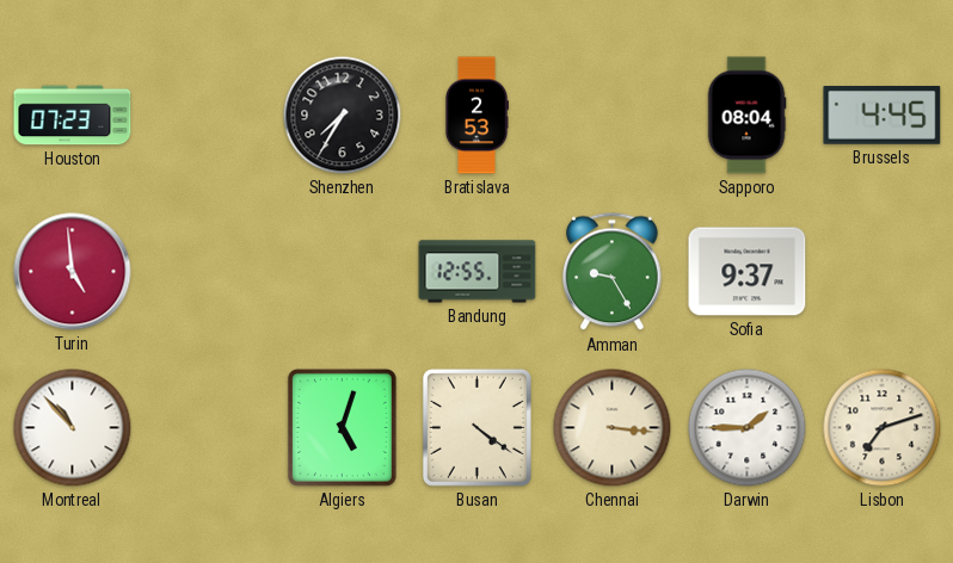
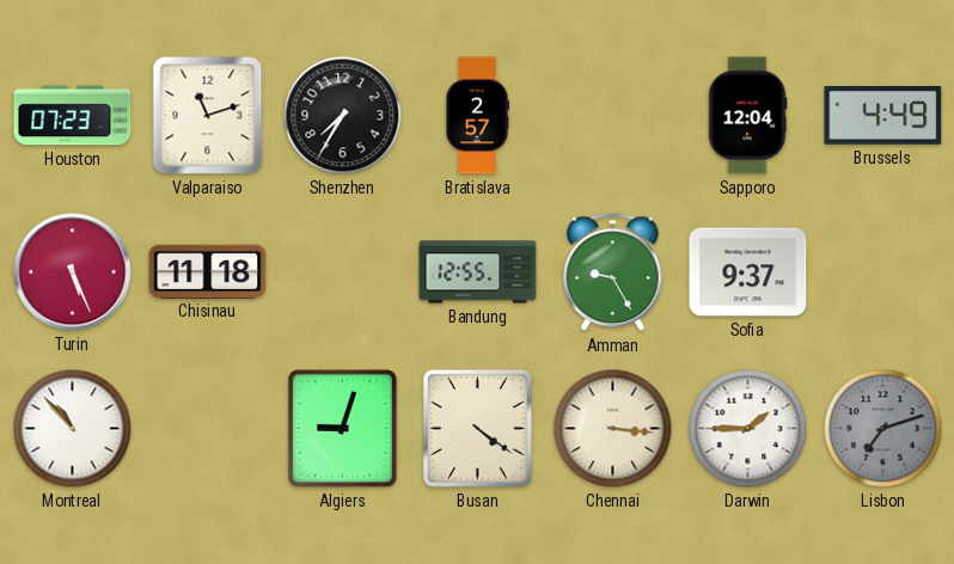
Valparaiso: none -> 11:12
Bratislava: 2:53 -> 2:57
Sapporo: 08:04 -> 12:04
Brussels: 4:45 -> 4:49
Turin: 4:59 -> 5:26
Chisinau: none -> 11:18
Algiers: 5:03 -> 9:03
Lisbon dial: cream -> grey
